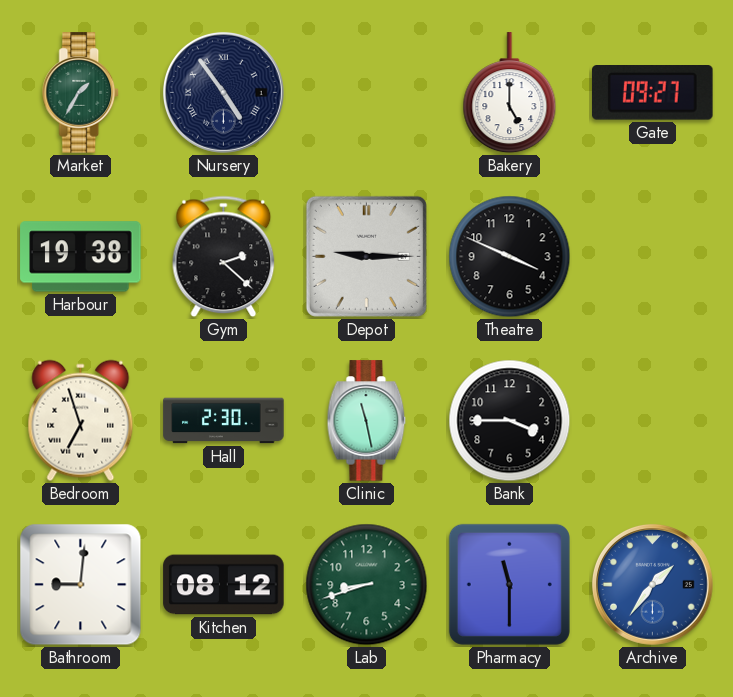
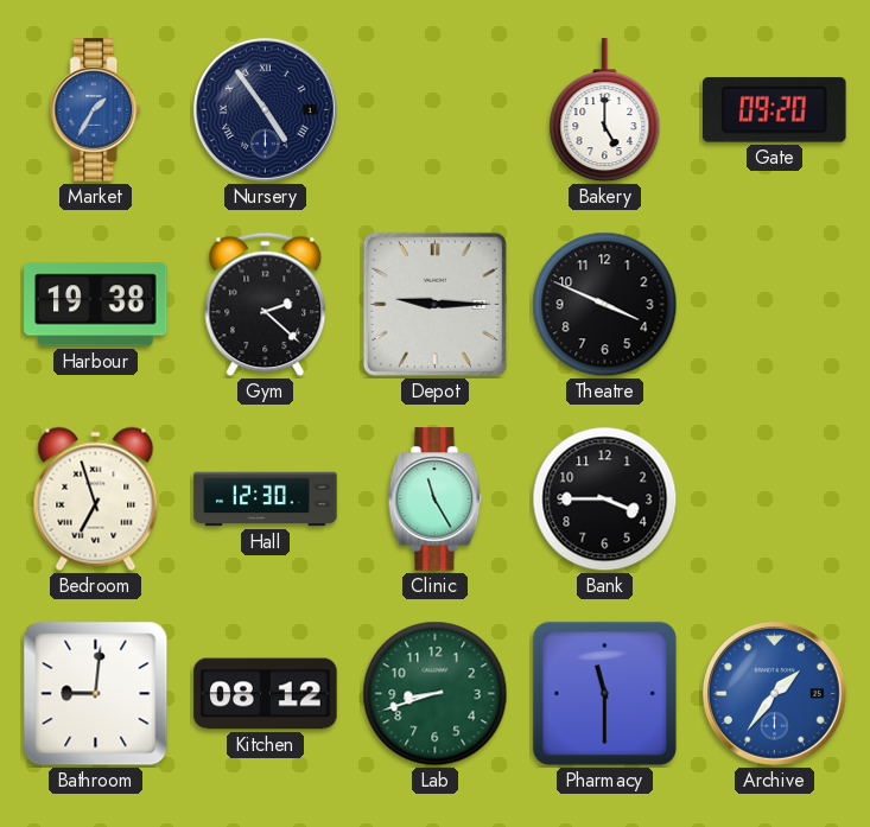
Market dial: green -> blue
Gate: 09:27 -> 09:20
Hall: 2:30 -> 12:30
Clinic: 11:28 -> 11:25
